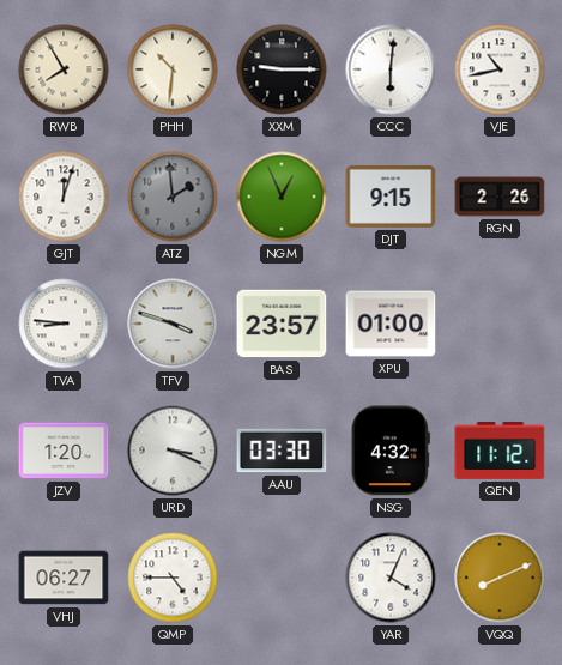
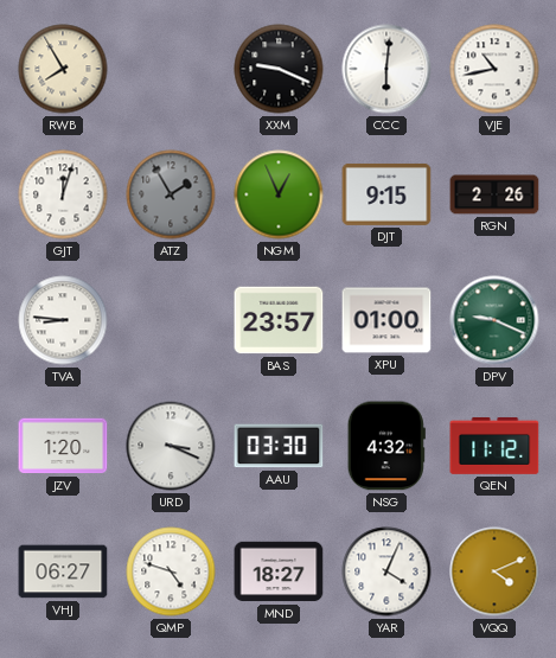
PHH: 10:31 -> none
XXM: 9:15 -> 9:19
ATZ: 1:59 -> 1:55
TFV: 3:48 -> none
DPV: none -> 9:19
QMP: 4:45 -> 4:48
MND: none -> 18:27
VQQ: 8:11 -> 4:11
